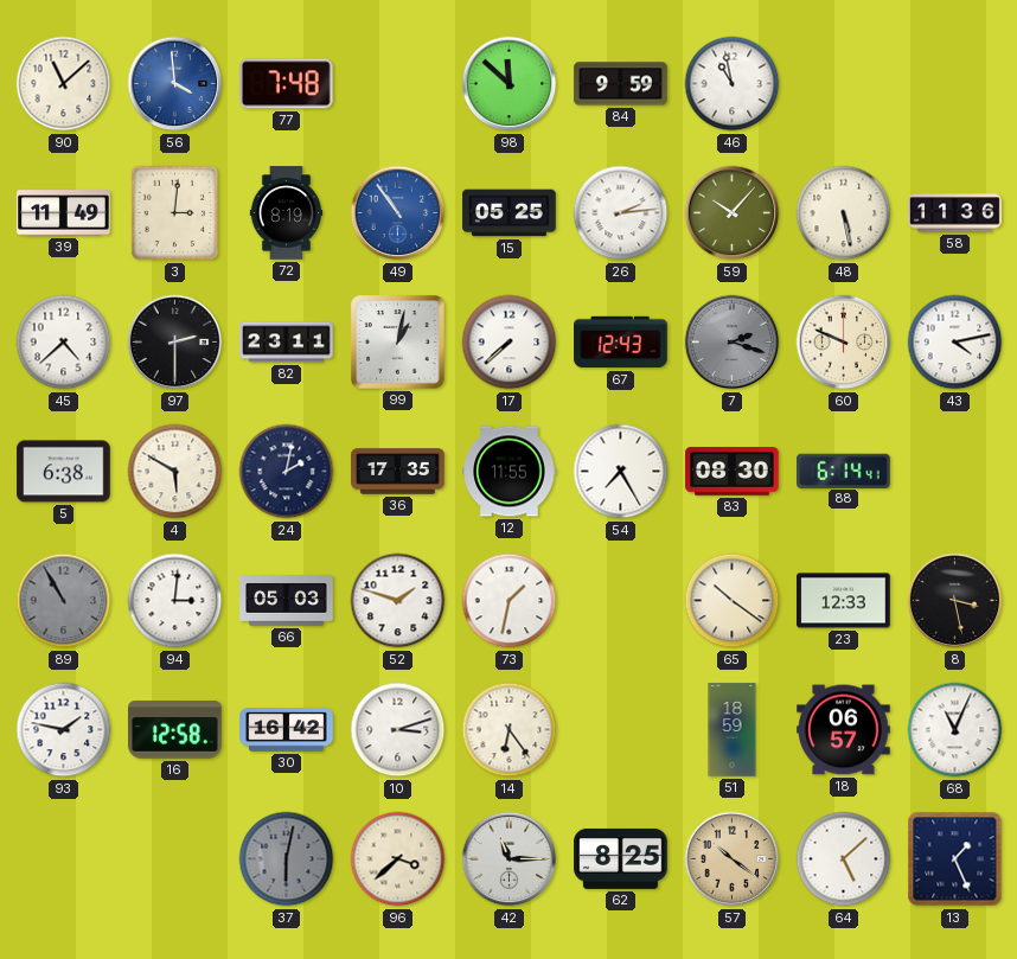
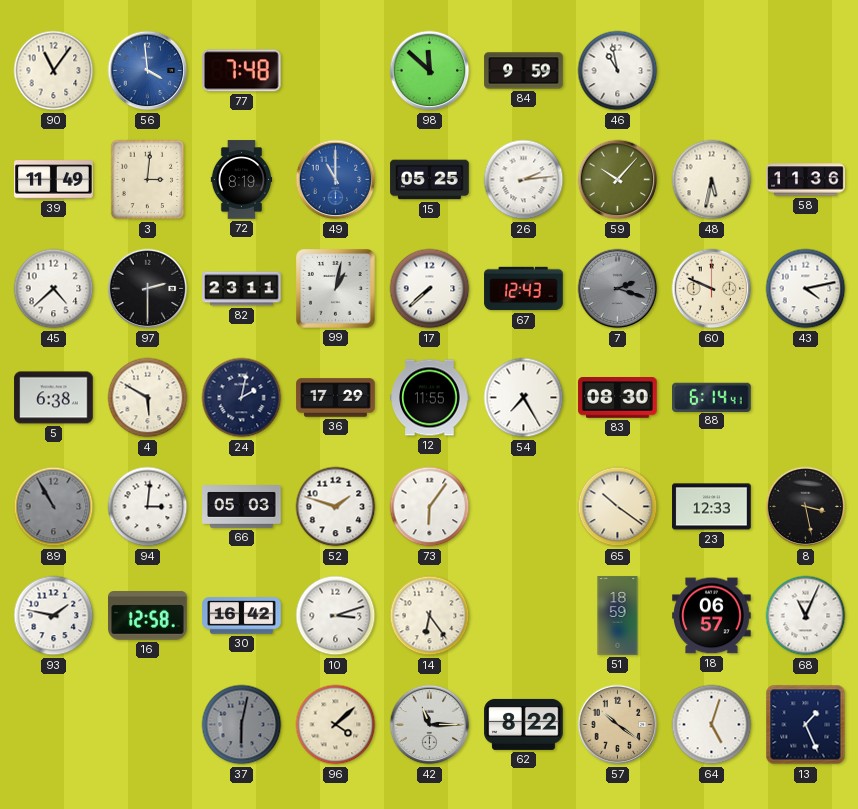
90: 11:08 -> 11:06
49: 10:54 -> 11:00
48: 5:28 -> 5:32
36: 17:35 -> 17:29
73: 1:32 -> 6:06
96: 3:38 -> 4:08
62: 8:25 -> 8:22
64: 5:08 -> 5:03
